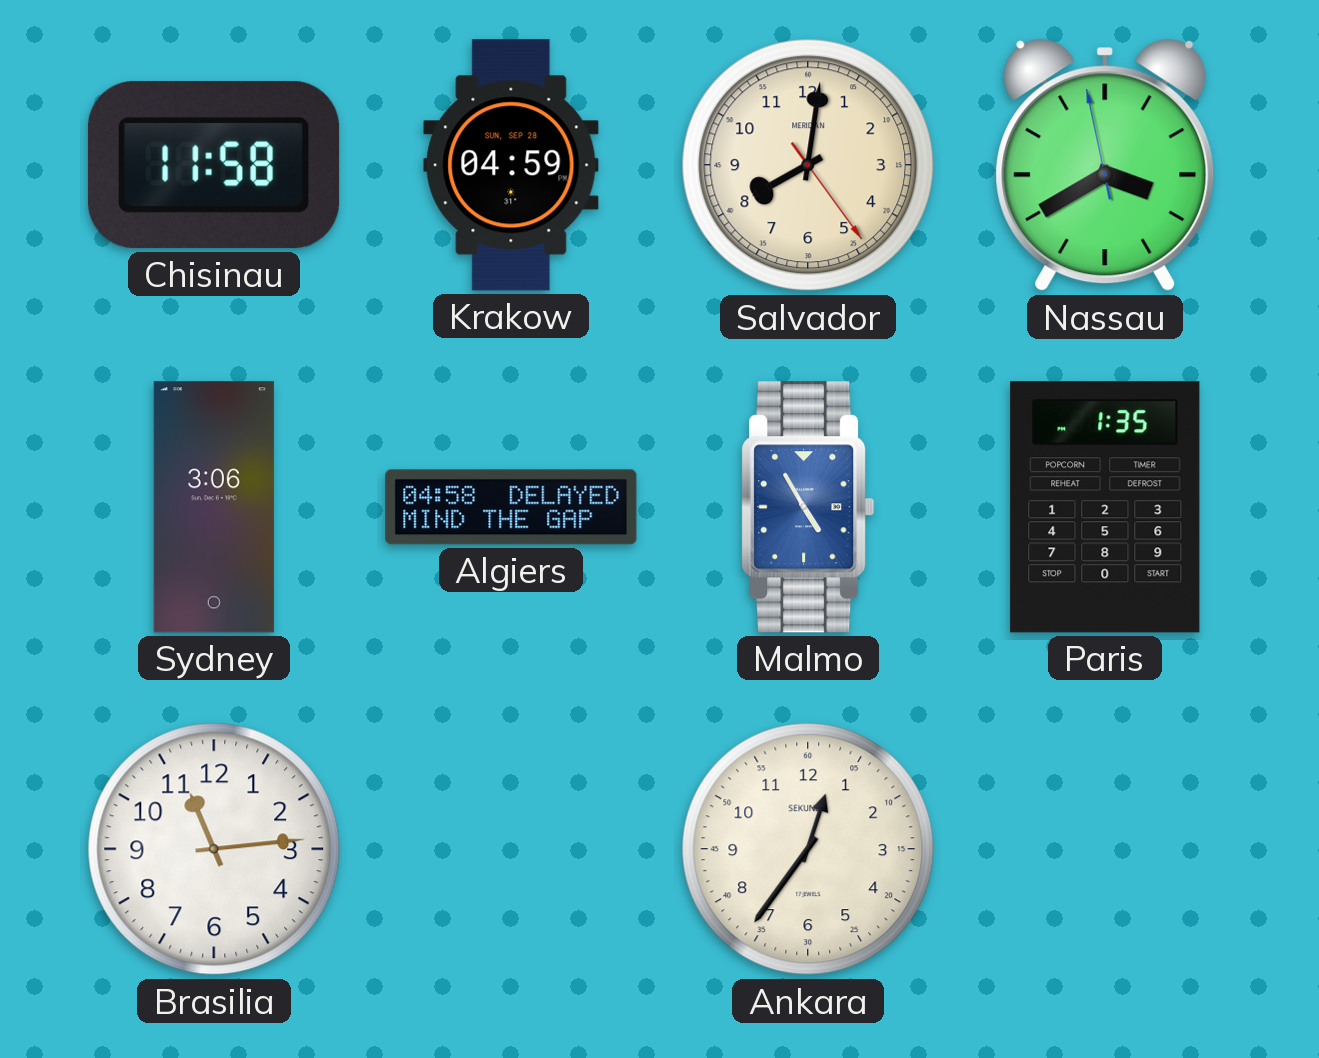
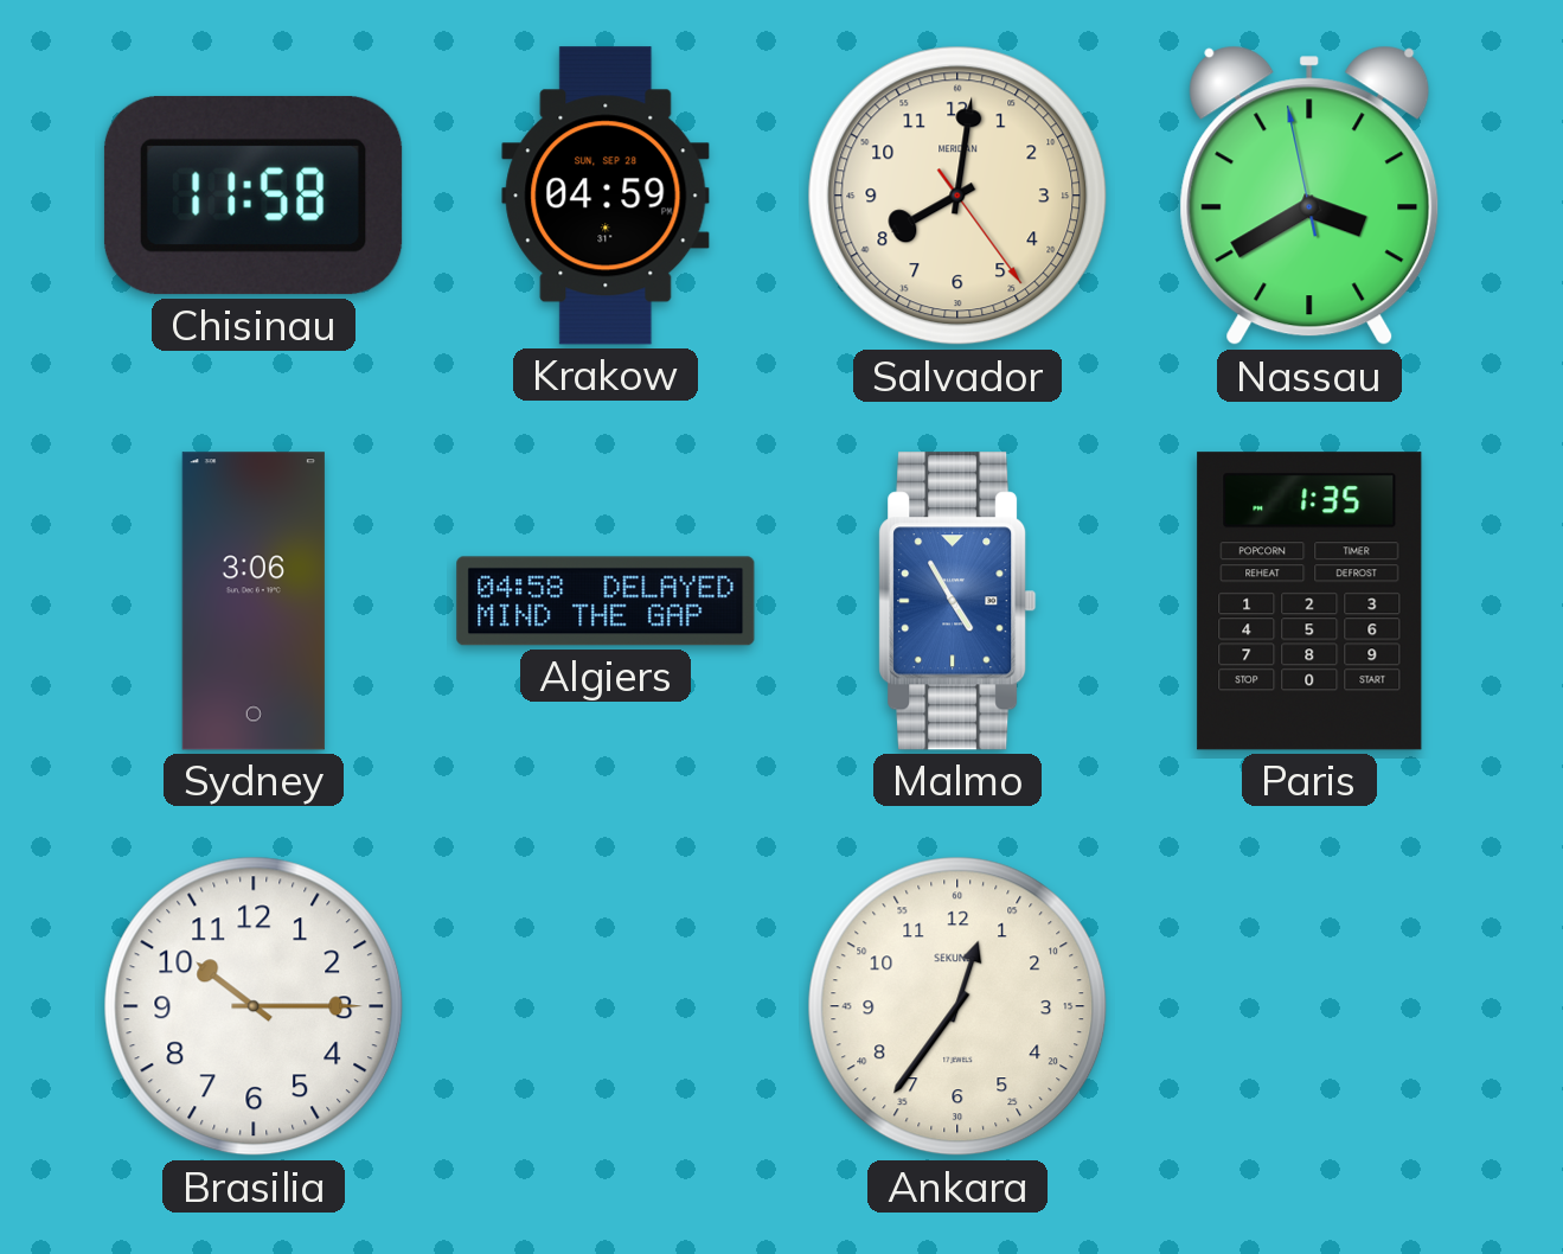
Brasilia: 11:14 -> 10:15
